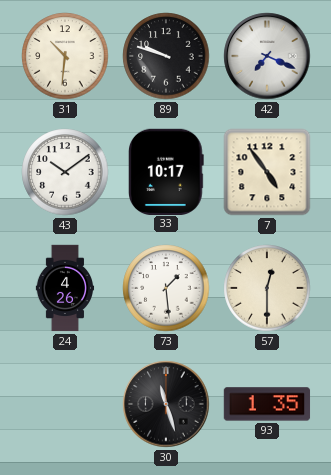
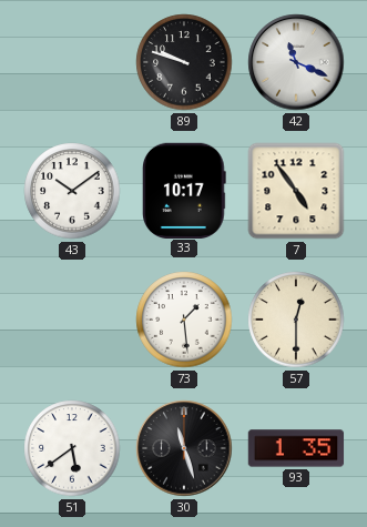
31: 10:31 -> none
42: 7:19 -> 11:19
24: 4:26 -> none
51: none -> 5:39
